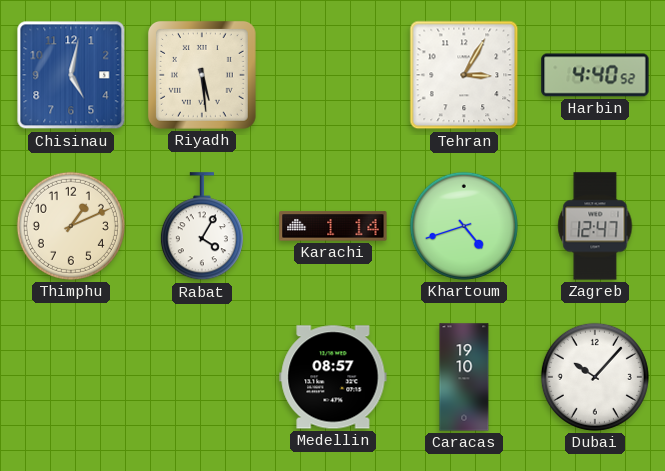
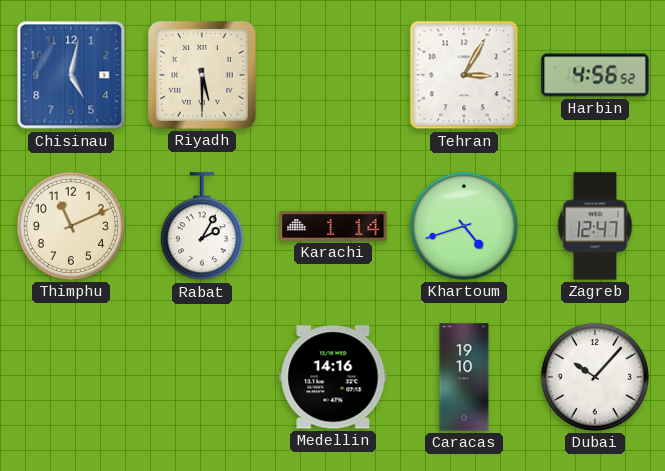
Riyadh: 5:29 -> 5:30
Harbin: 4:40 -> 4:56
Thimphu: 1:11 -> 11:11
Rabat: 4:05 -> 2:05
Medellin: 08:57 -> 14:16
